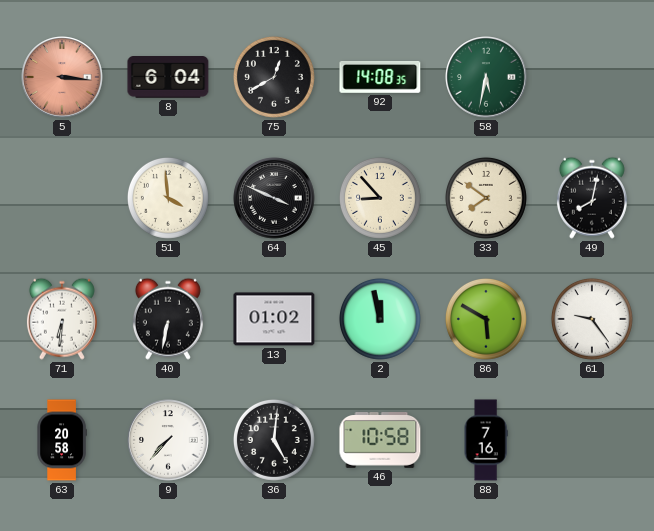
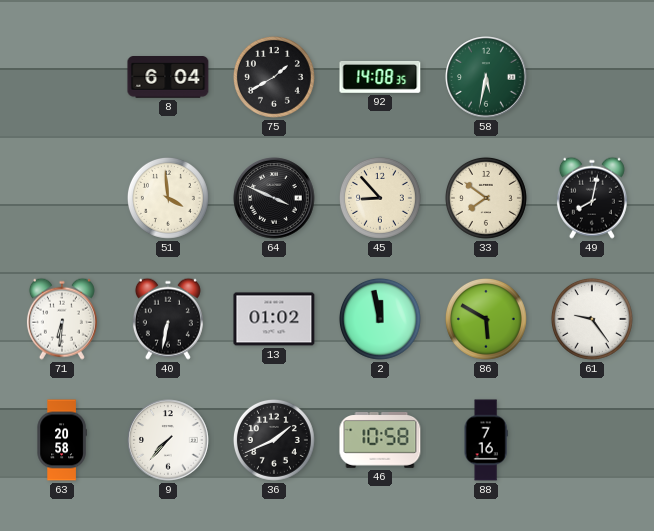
5: 3:16 -> none
75: 12:40 -> 1:40
36: 5:01 -> 1:41
